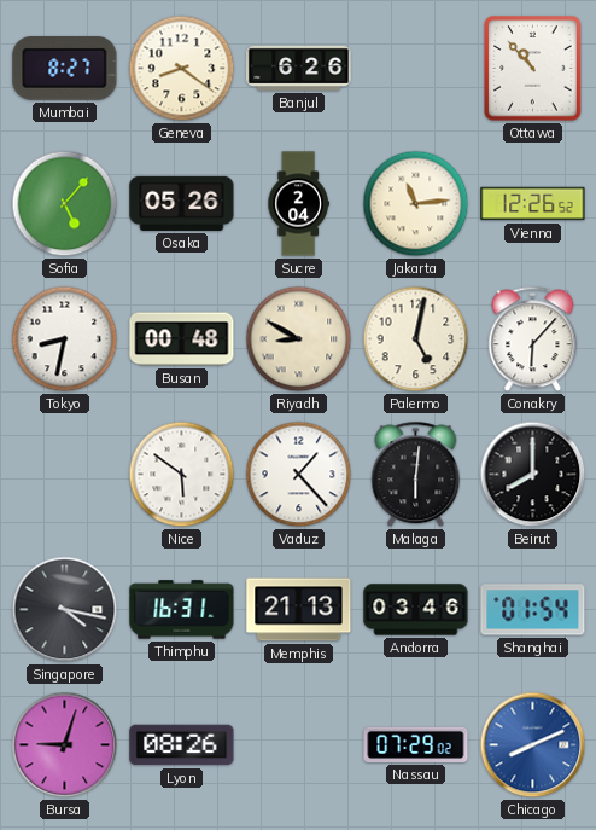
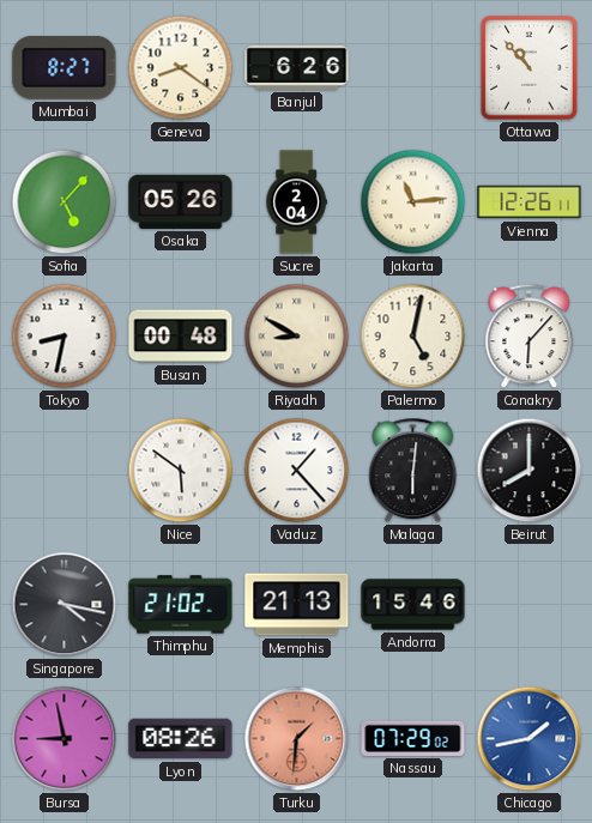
Vienna: 12:26:52 -> 12:26:11
Thimphu: 16:31 -> 21:02
Andorra: 03:46 -> 15:46
Shanghai: 01:54 -> none
Bursa: 9:03 -> 8:58
Turku: none -> 1:31
Chicago: 8:11 -> 1:43
